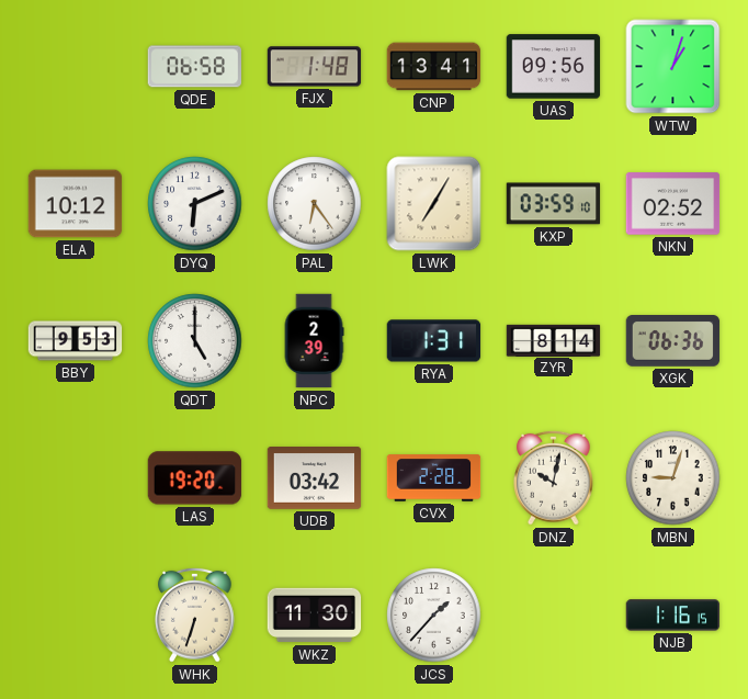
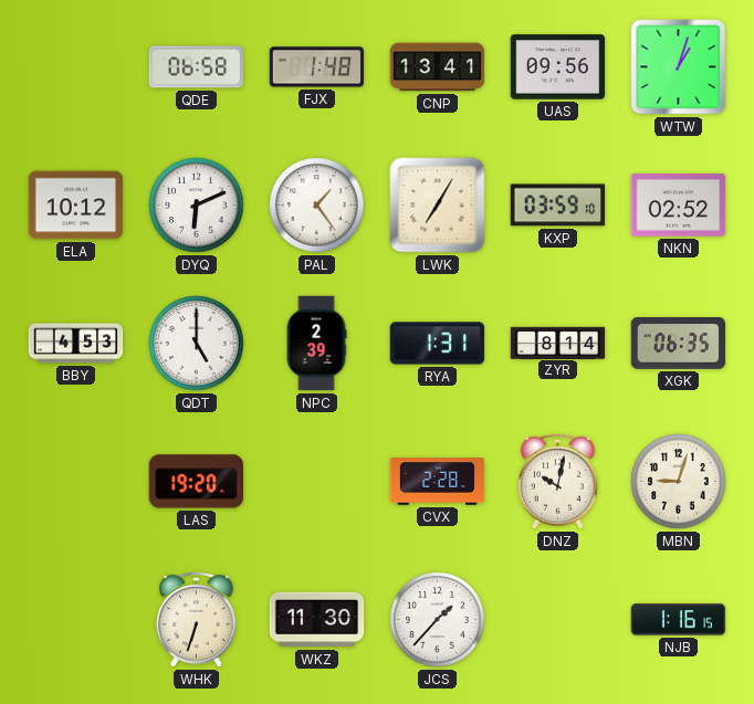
PAL: 6:24 -> 1:24
BBY: 9:53 -> 4:53
XGK: 06:36 -> 06:35
UDB: 03:42 -> none
